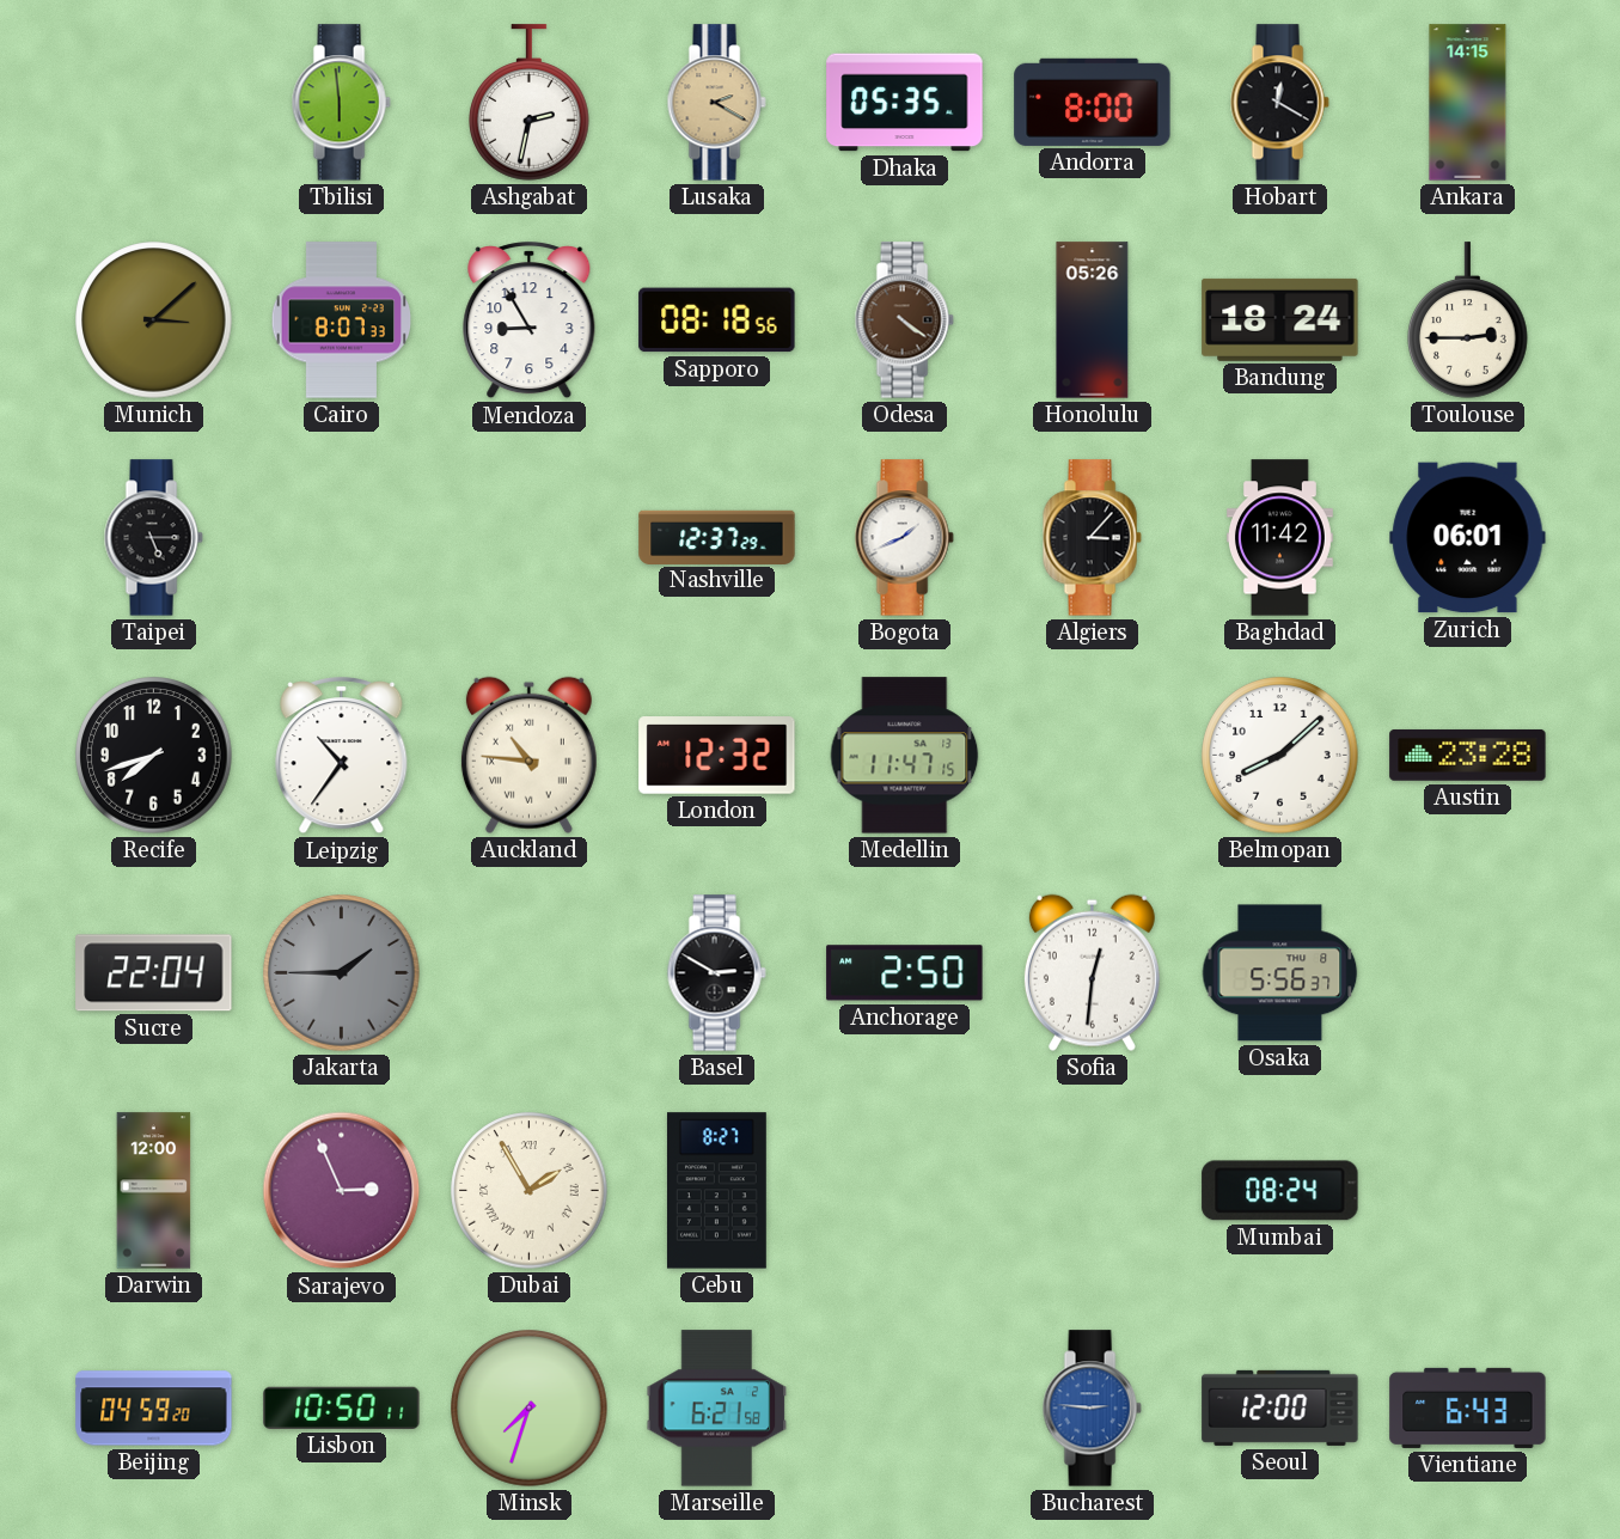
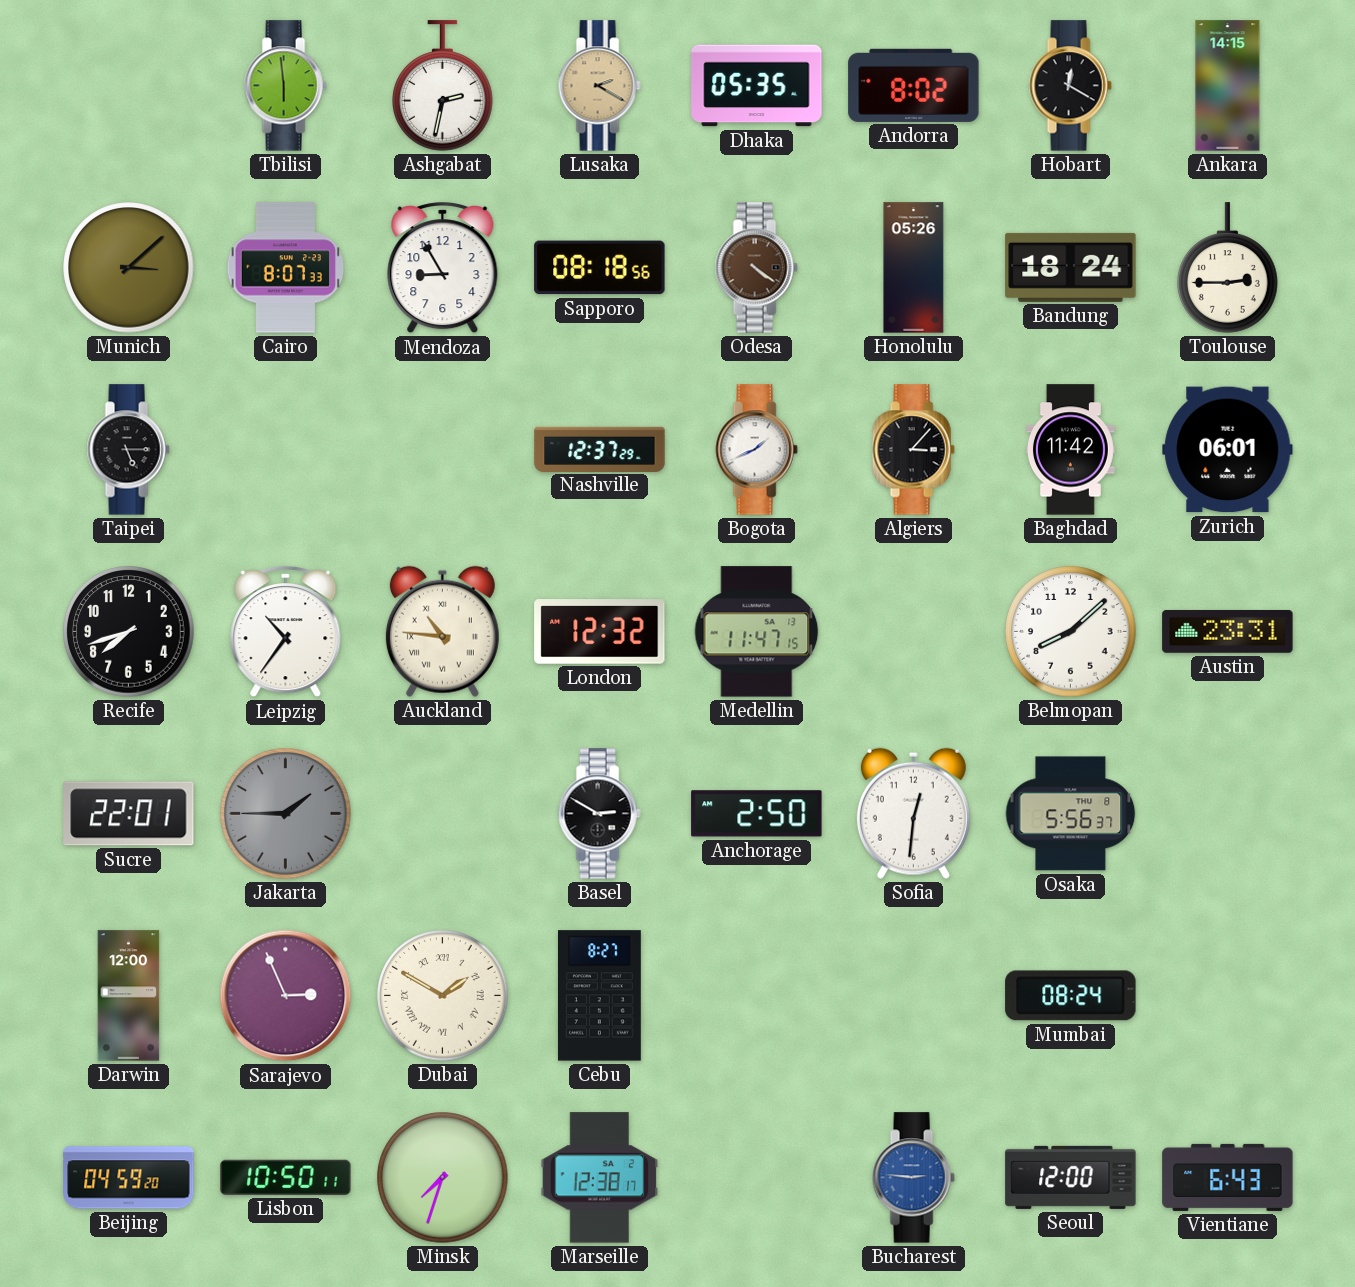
Andorra: 8:00 -> 8:02
Austin: 23:28 -> 23:31
Sucre: 22:04 -> 22:01
Dubai: 1:55 -> 1:50
Marseille: 6:21 -> 12:38
